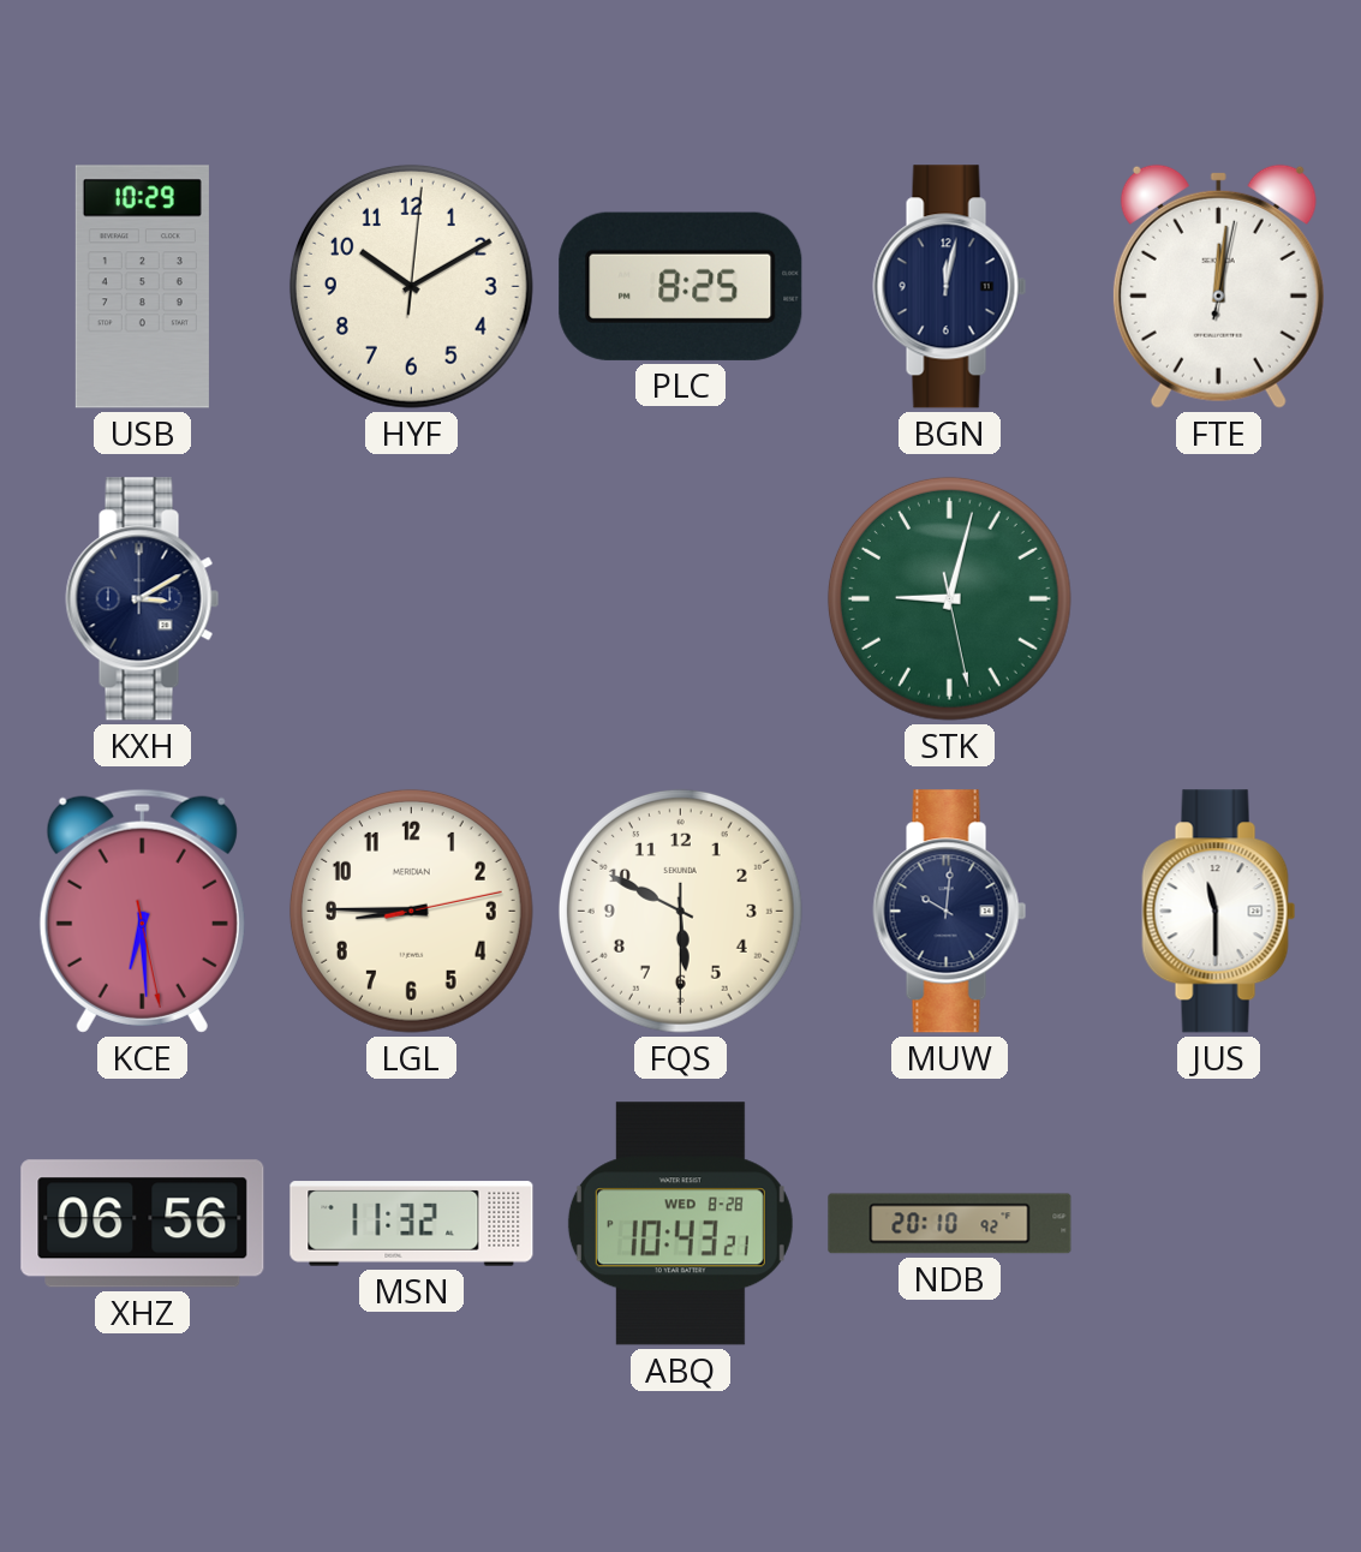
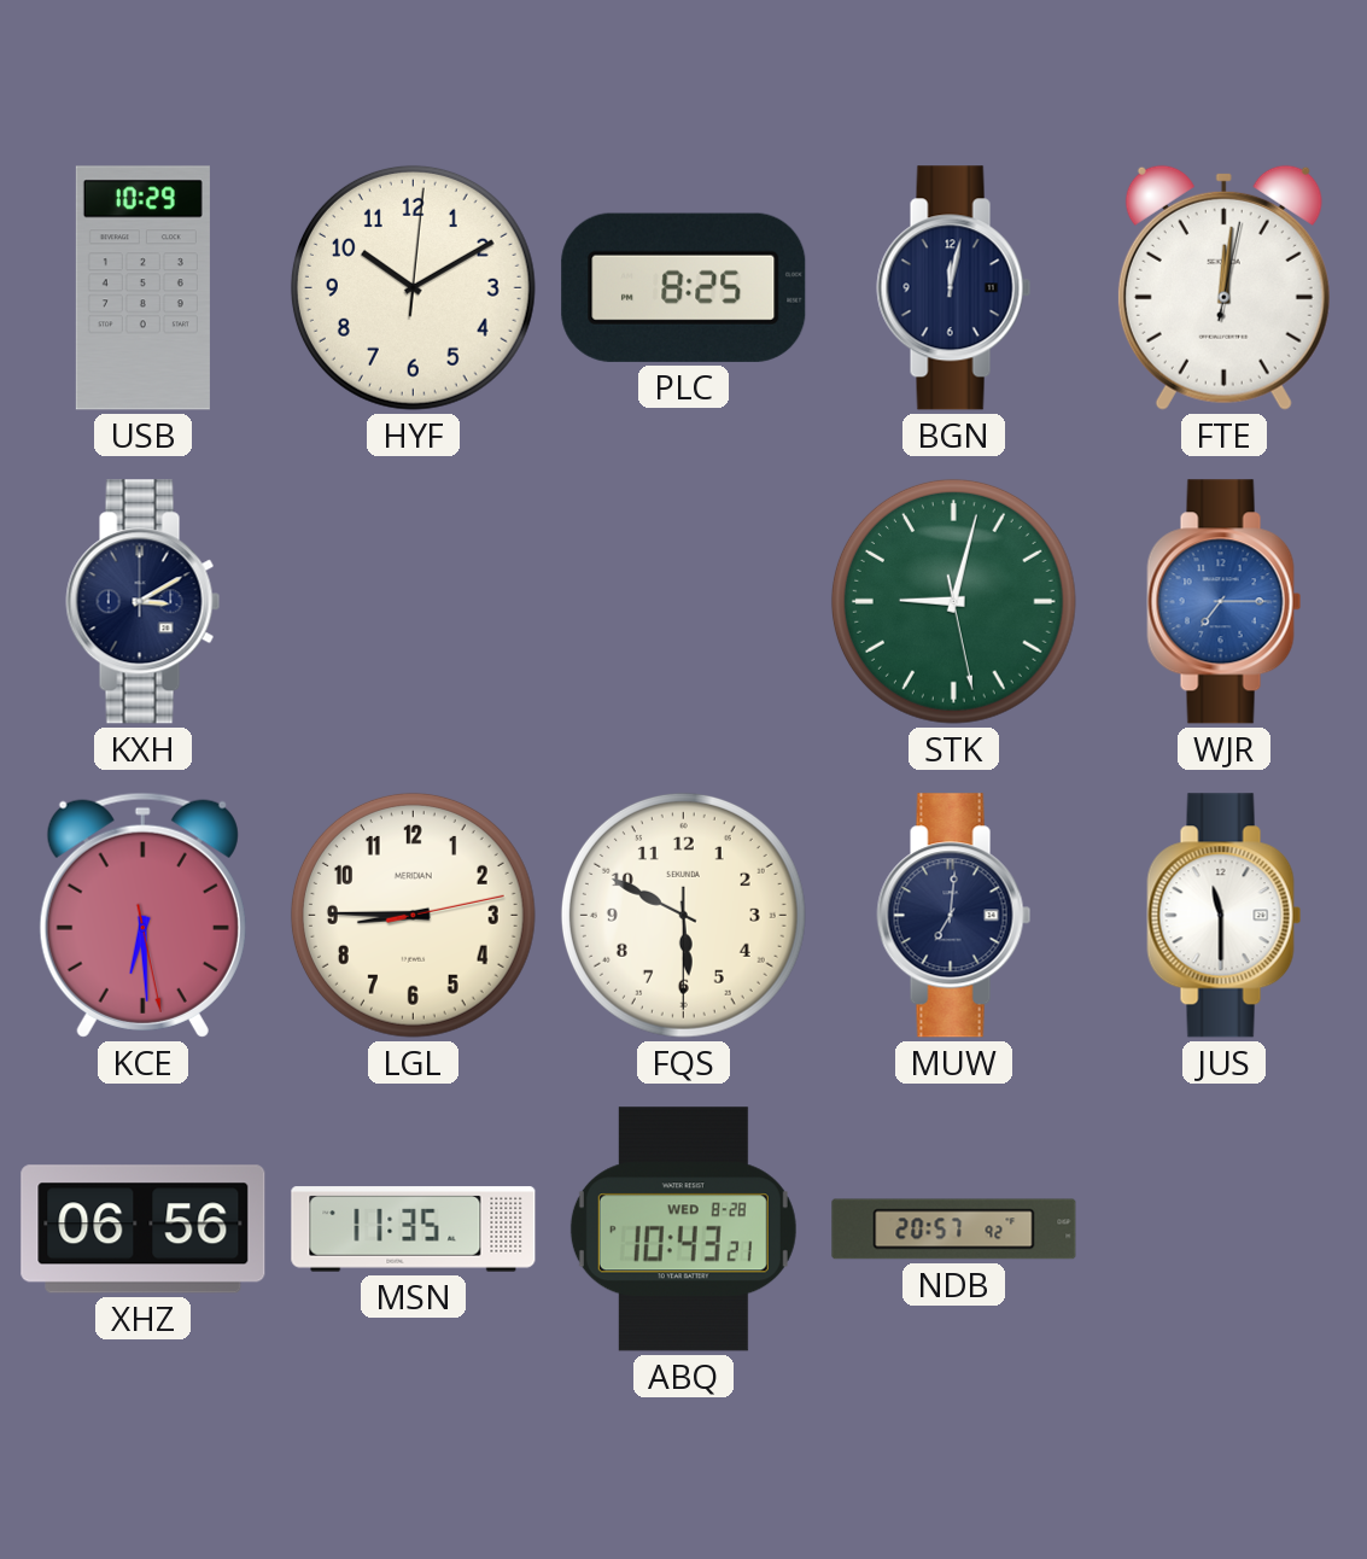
WJR: none -> 7:15
MUW: 10:01 -> 7:01
MSN: 11:32 -> 11:35
NDB: 20:10 -> 20:57
